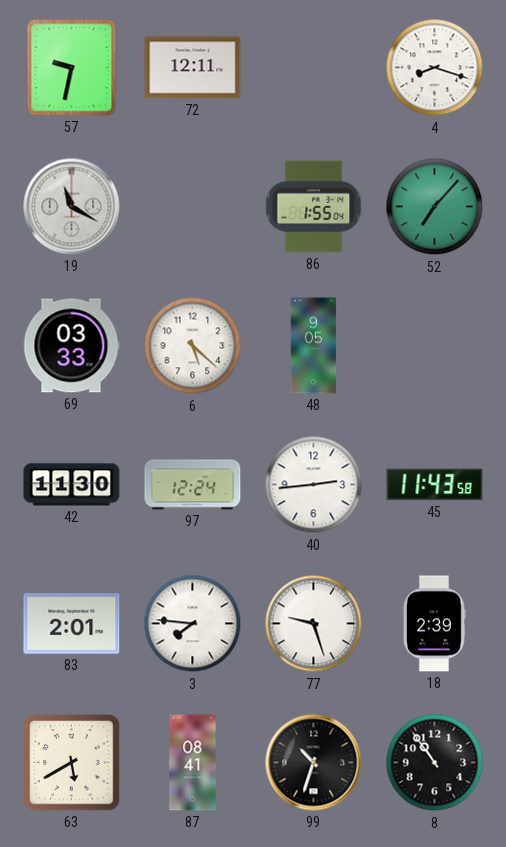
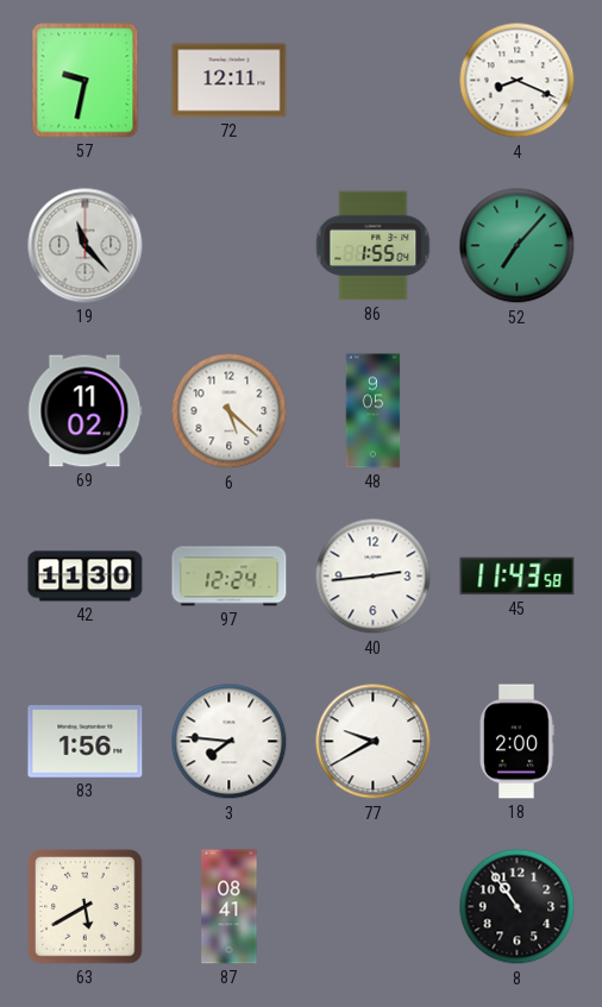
4: 8:18 -> 8:19
19: 11:20 -> 11:23
69: 03:33 -> 11:02
83: 2:01 -> 1:56
77: 9:27 -> 9:40
18: 2:39 -> 2:00
99: 10:33 -> none
